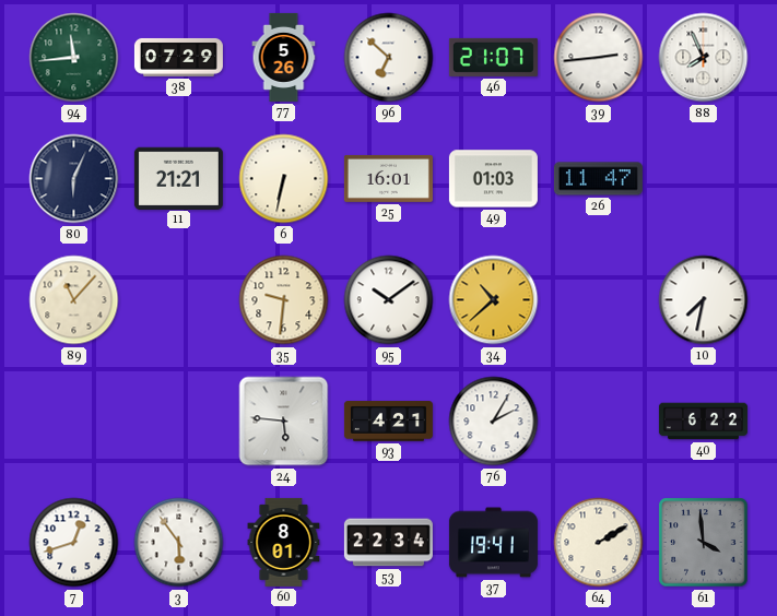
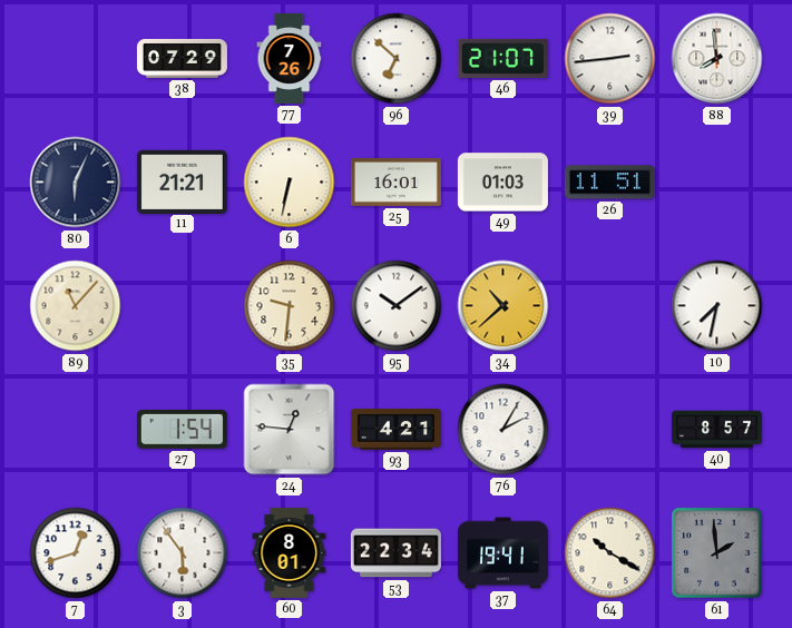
94: 11:44 -> none
77: 5:26 -> 7:26
88: 7:56 -> 7:59
26: 11:47 -> 11:51
27: none -> 1:54
24: 5:46 -> 12:46
40: 6:22 -> 8:57
64: 2:10 -> 10:20
61: 3:59 -> 1:59
